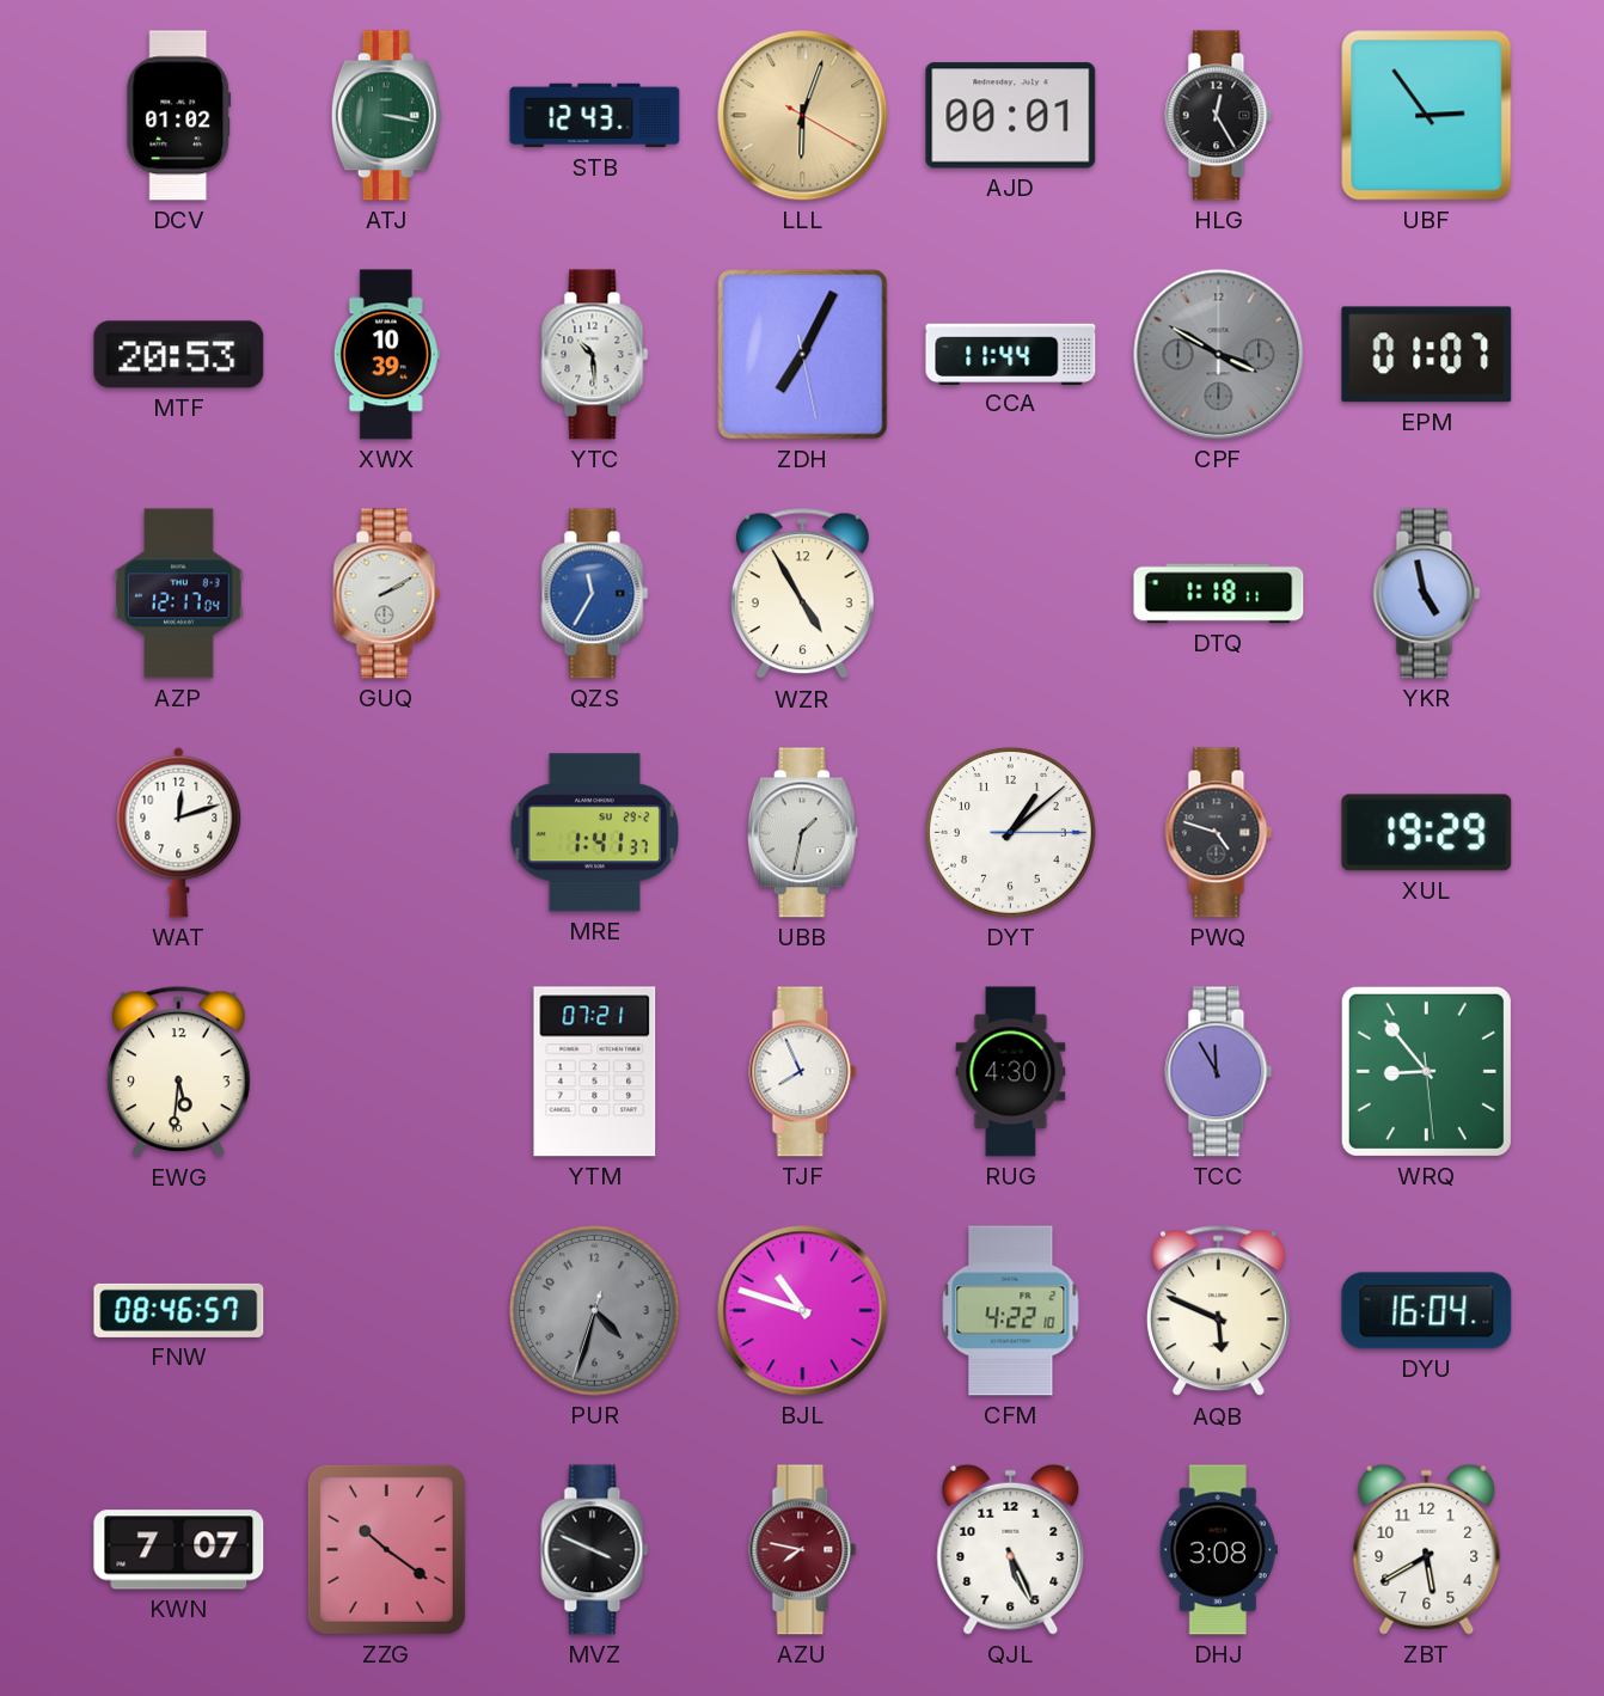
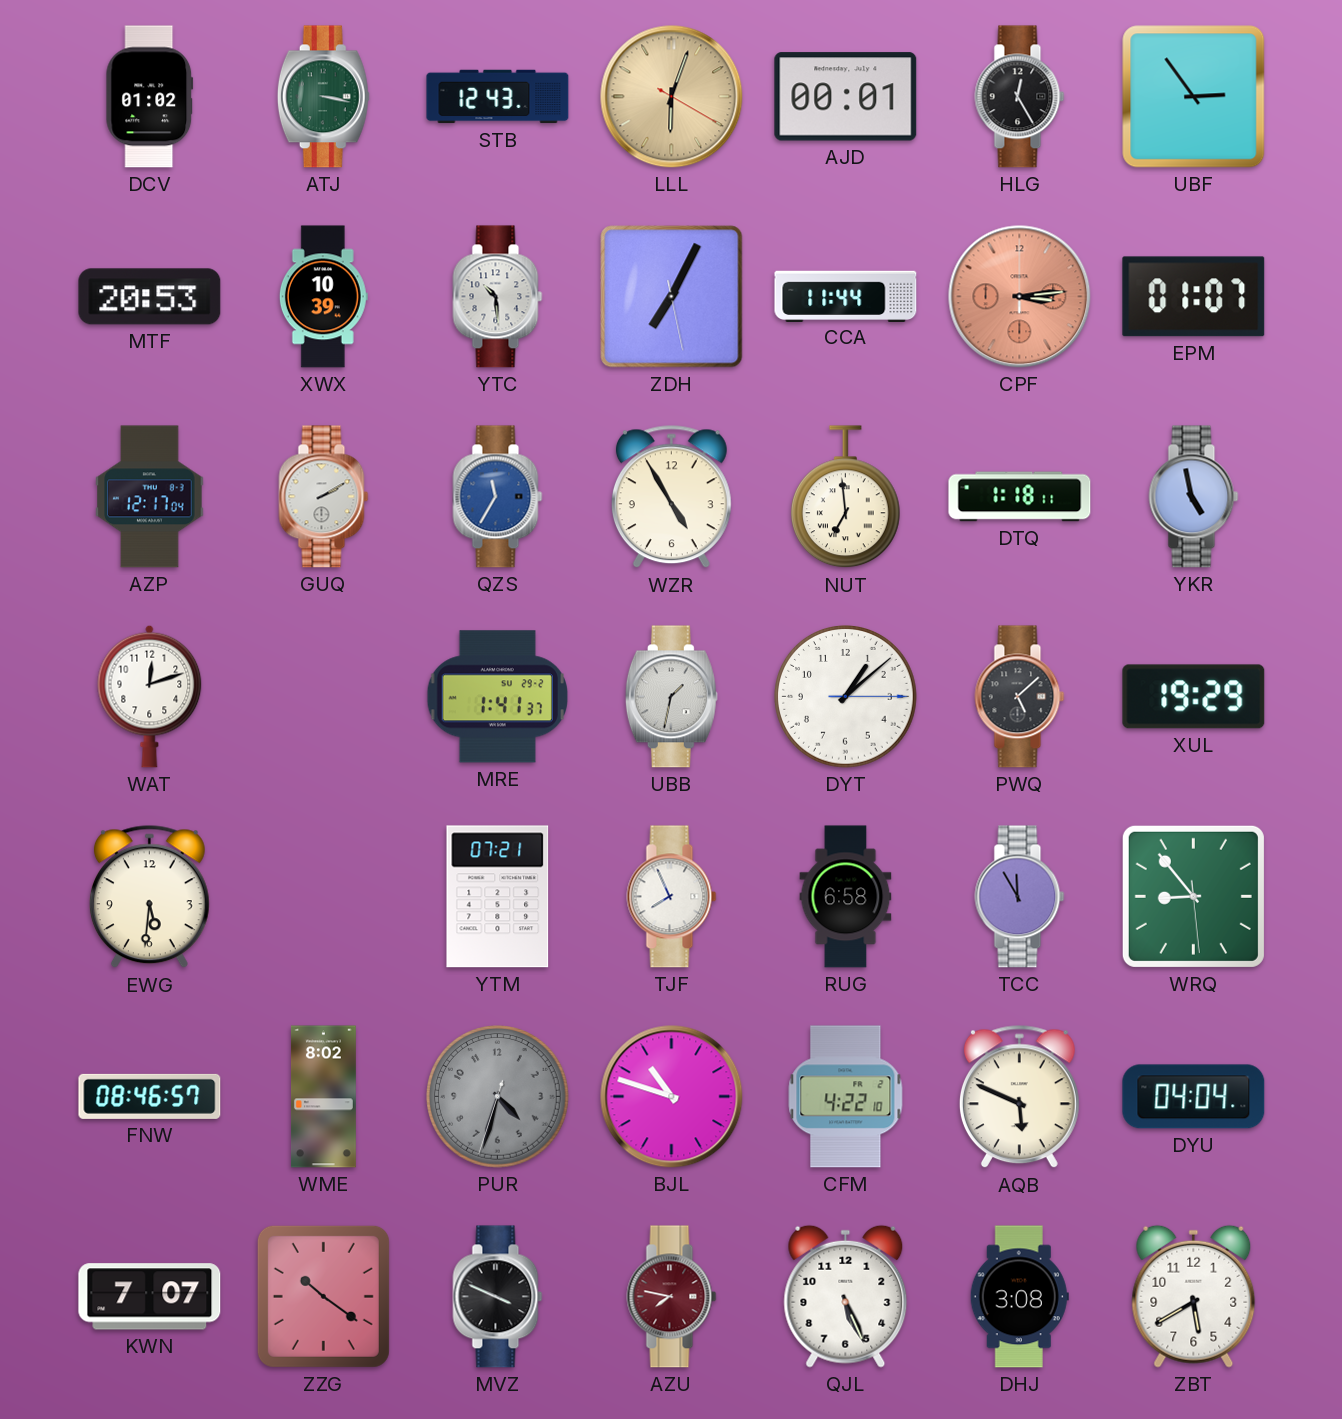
CPF: 3:50 -> 3:14
CPF dial: grey -> salmon
NUT: none -> 6:59
PWQ: 4:48 -> 5:08
RUG: 4:30 -> 6:58
WME: none -> 8:02
DYU: 16:04 -> 04:04
